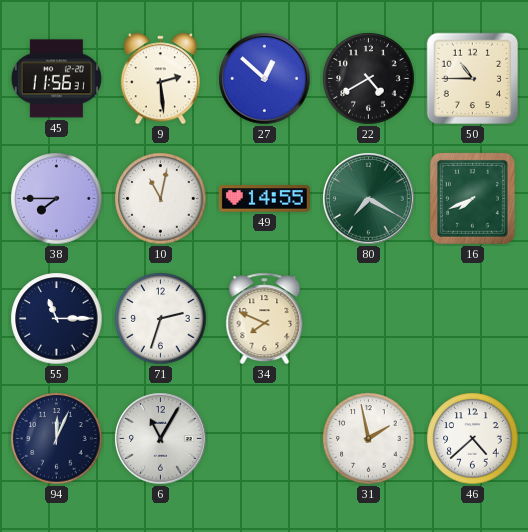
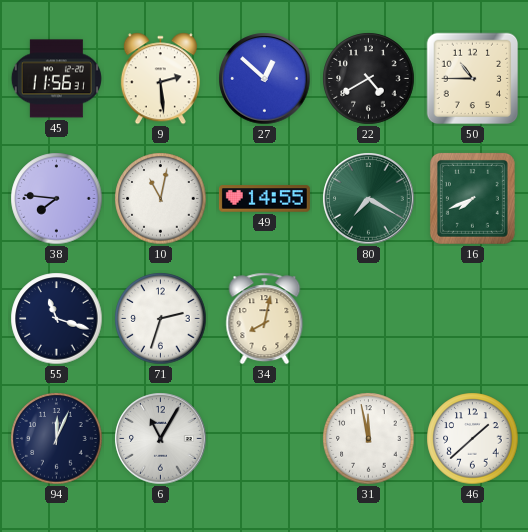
38: 7:45 -> 7:46
55: 11:15 -> 11:18
34: 7:49 -> 8:02
31: 1:58 -> 11:58
46: 4:38 -> 1:38
